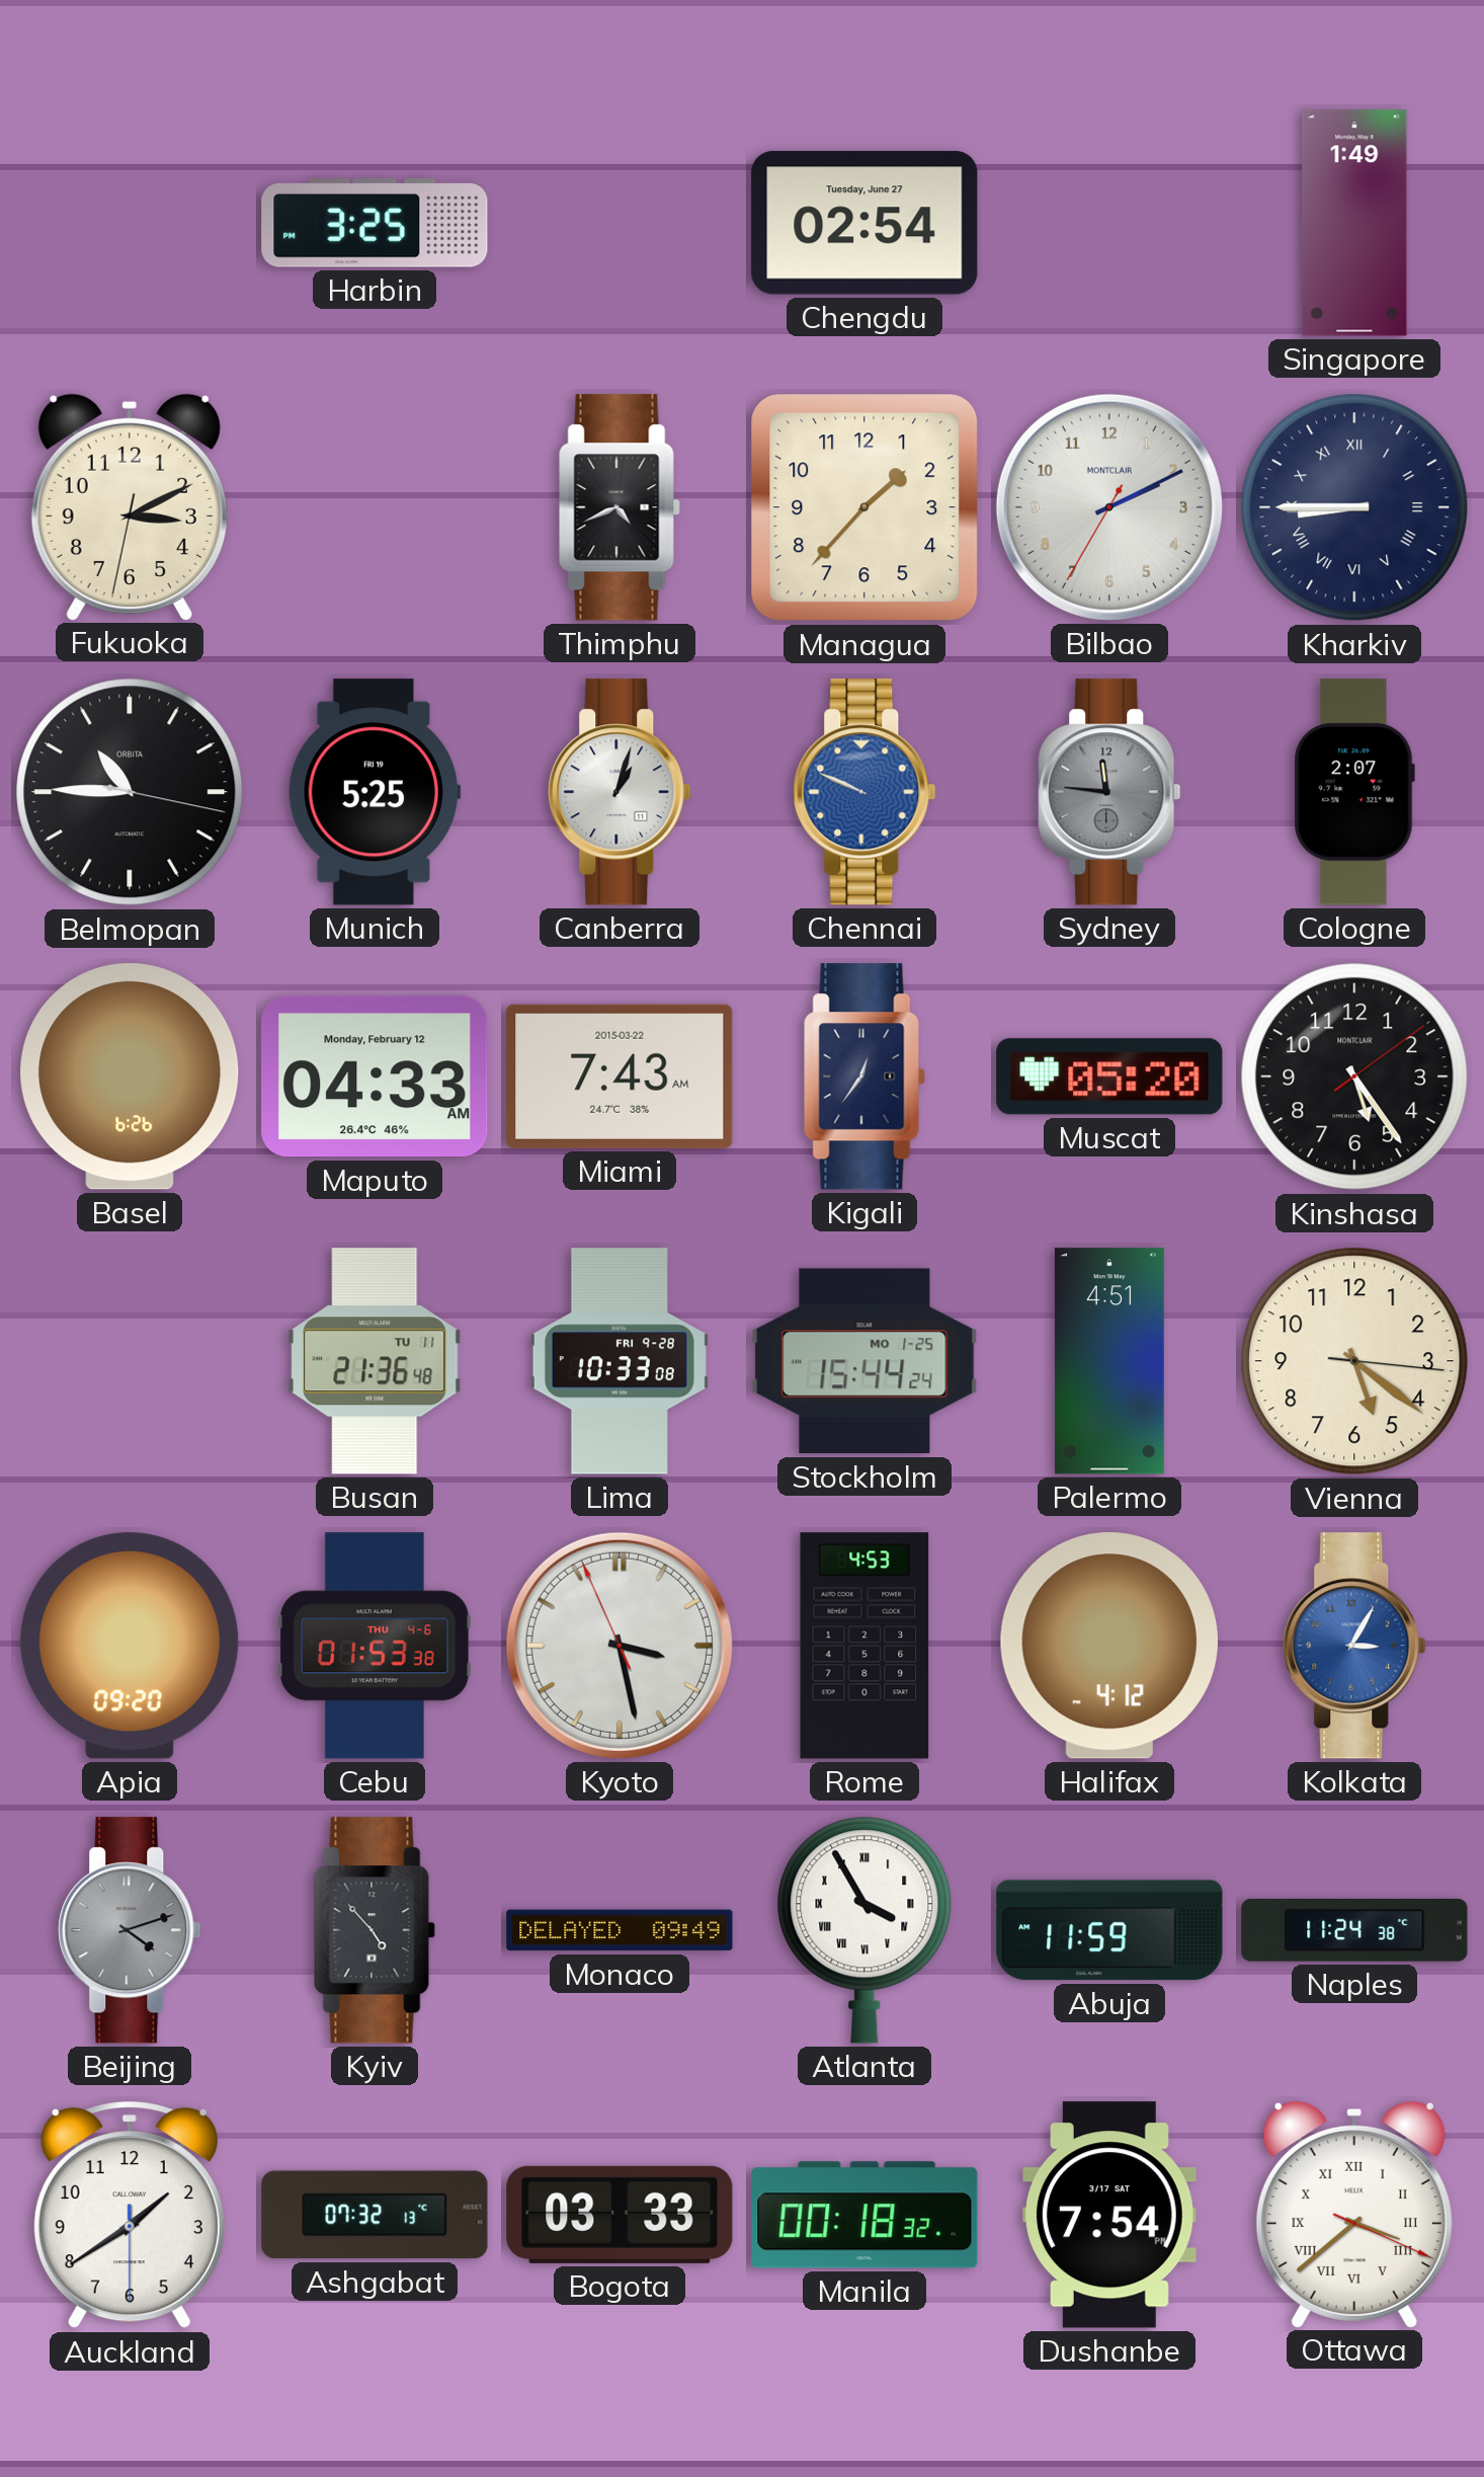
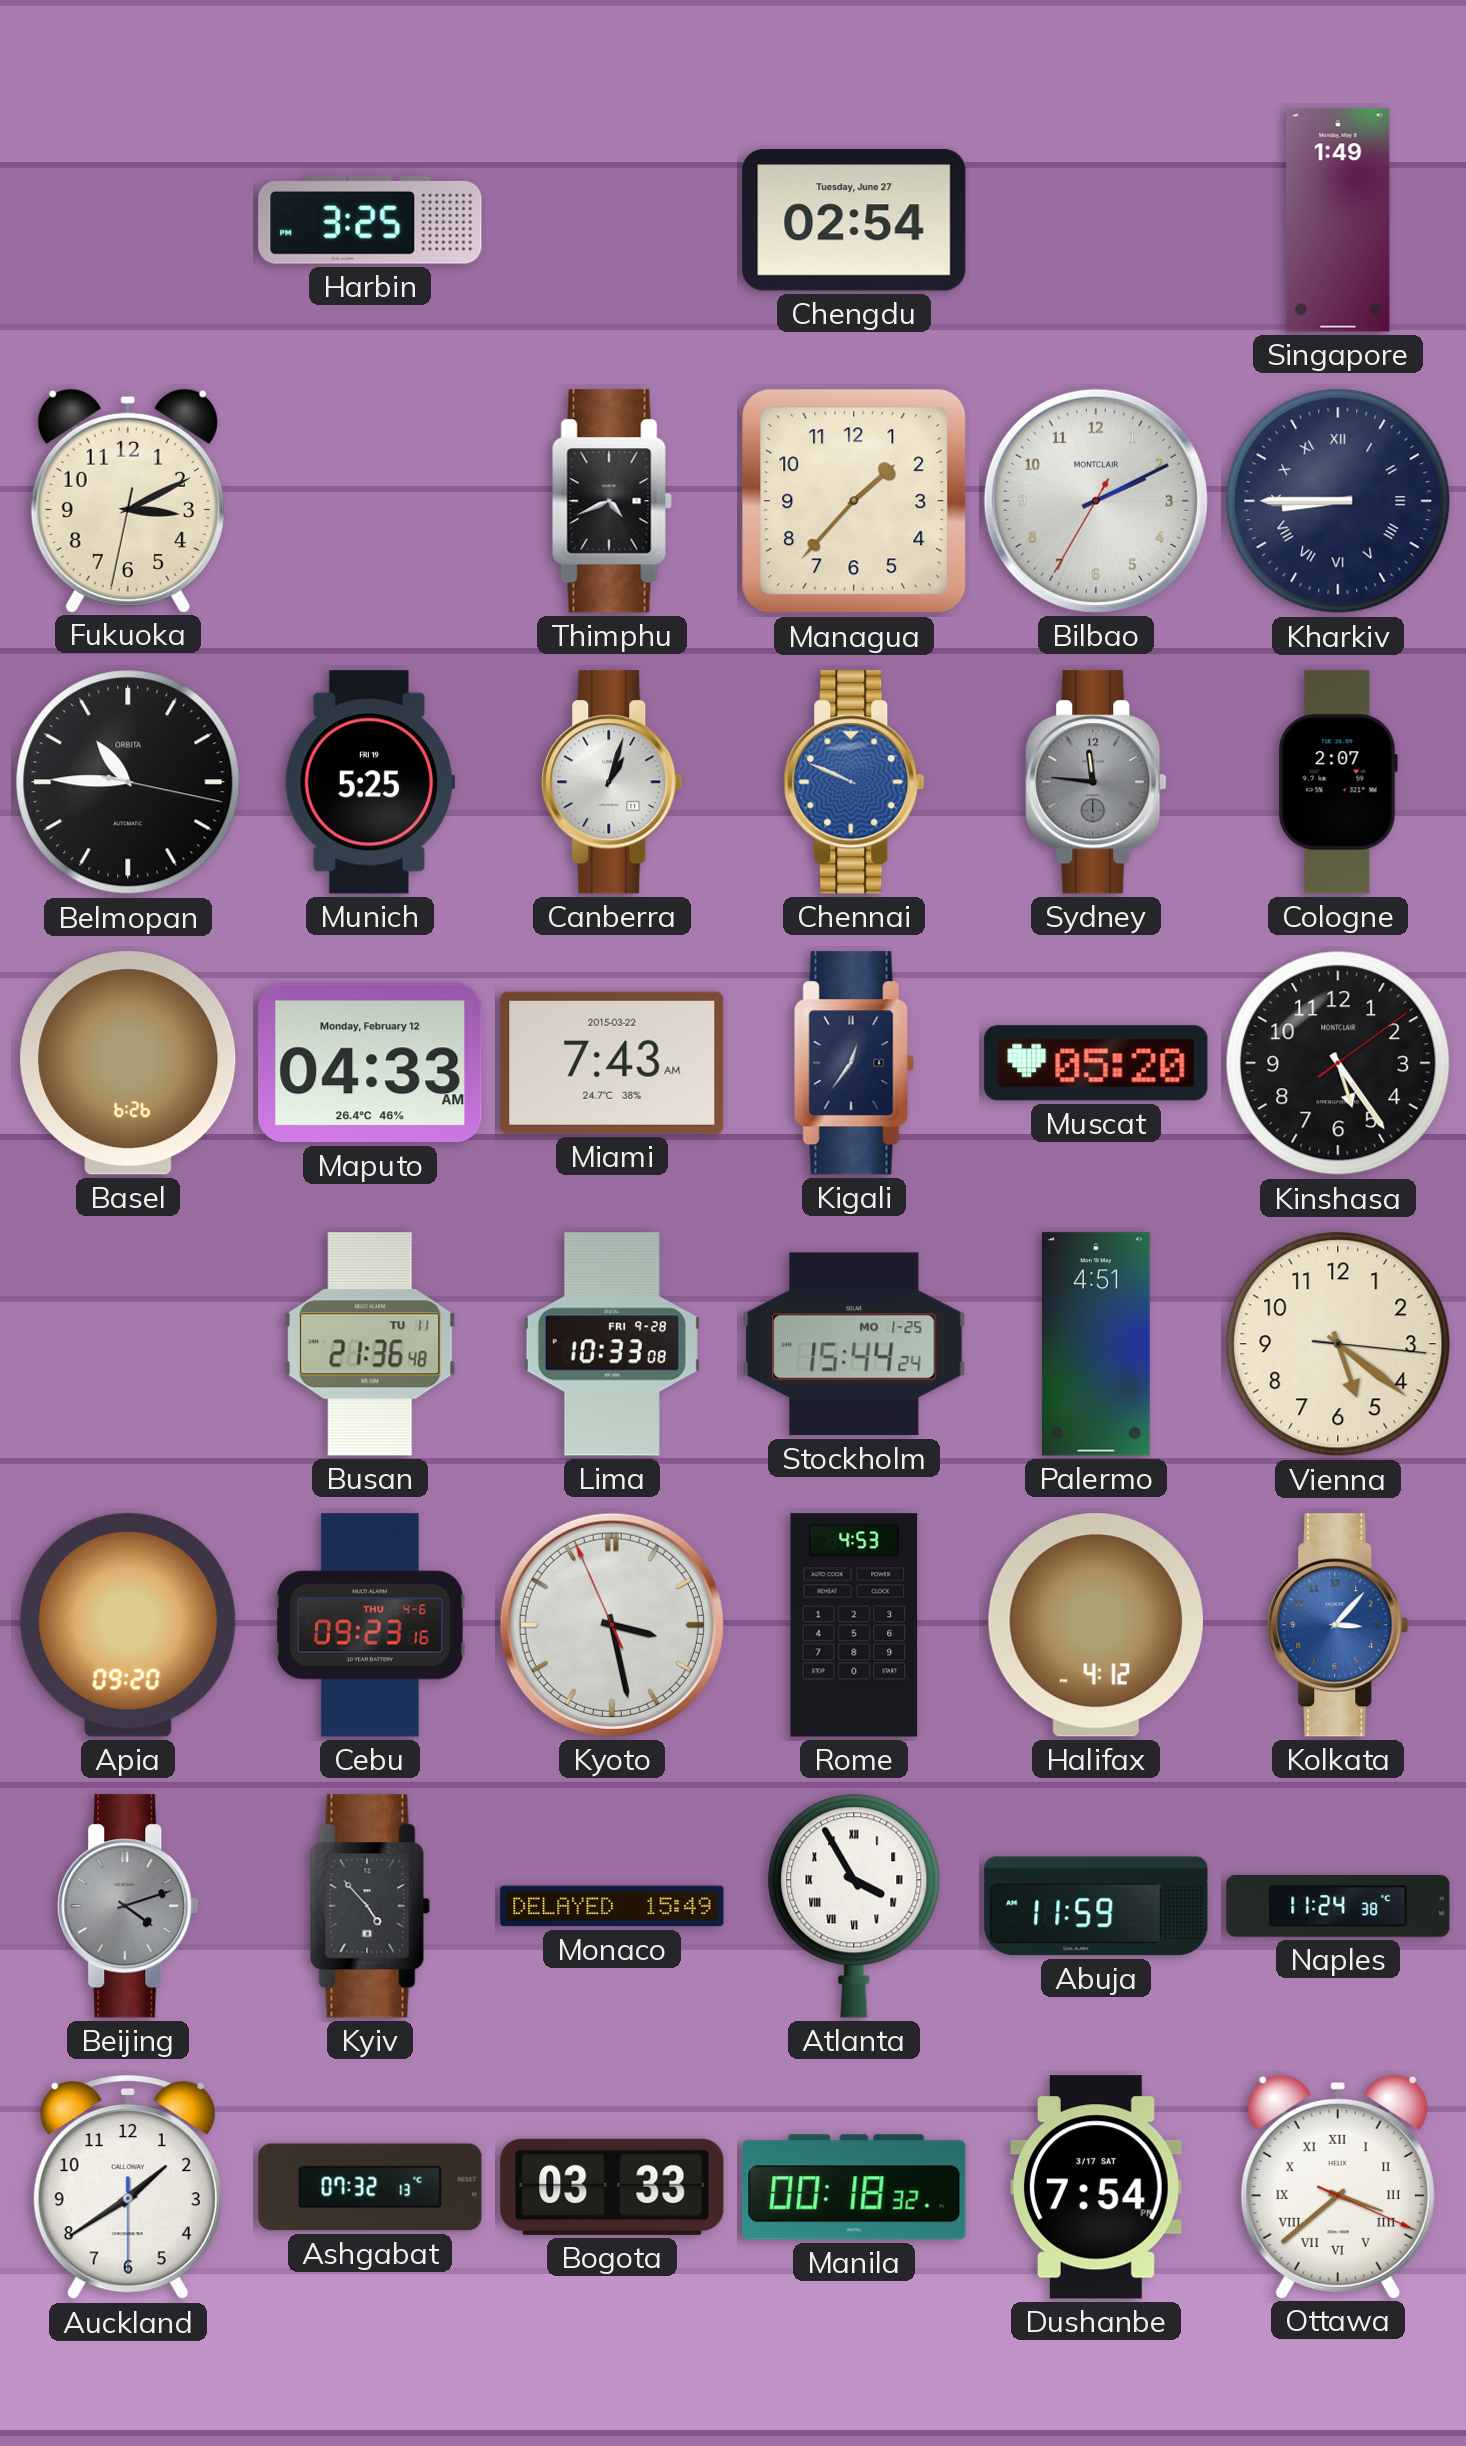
Cebu: 01:53 -> 09:23
Kolkata: 3:05 -> 3:07
Monaco: 09:49 -> 15:49
